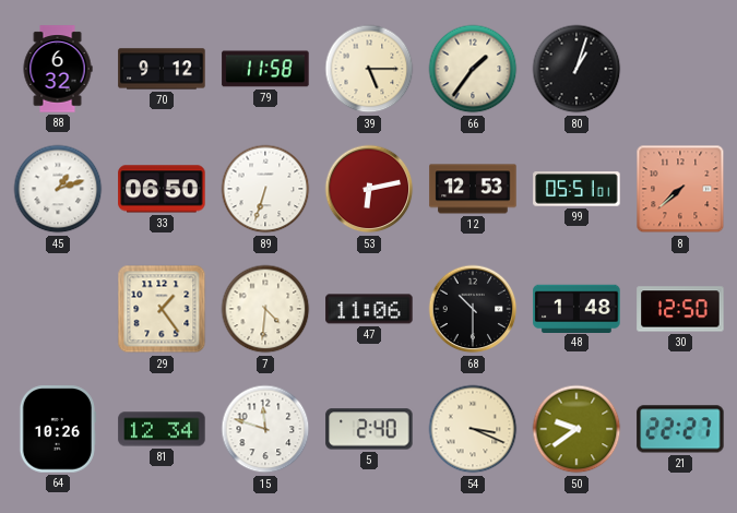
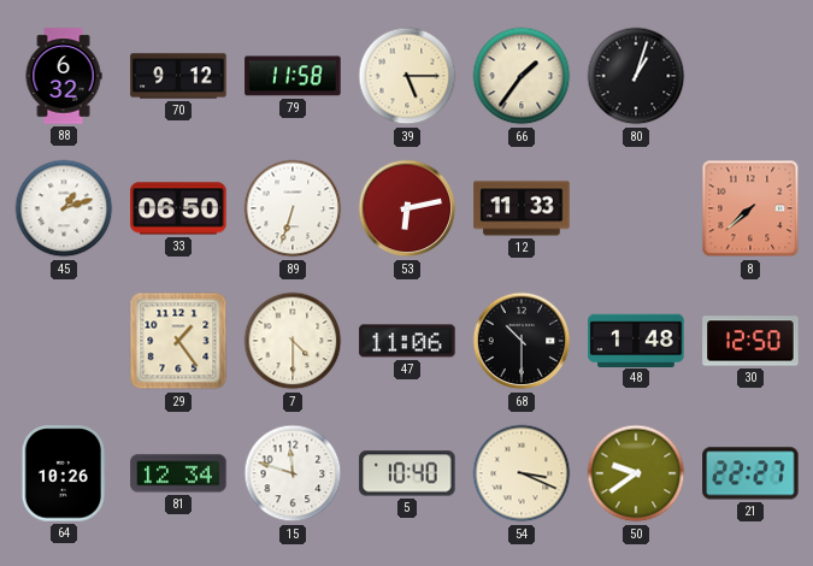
12: 12:53 -> 11:33
99: 05:51 -> none
7: 4:31 -> 4:30
5: 2:40 -> 10:40
